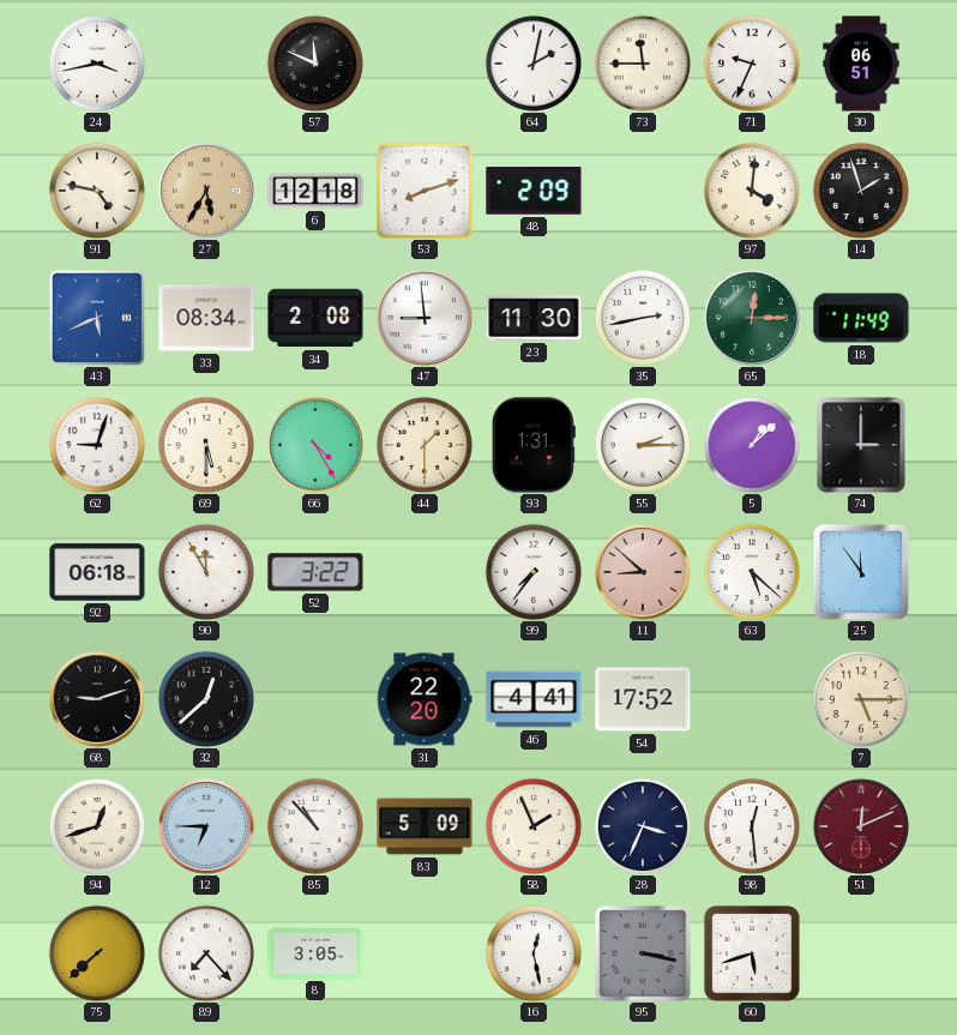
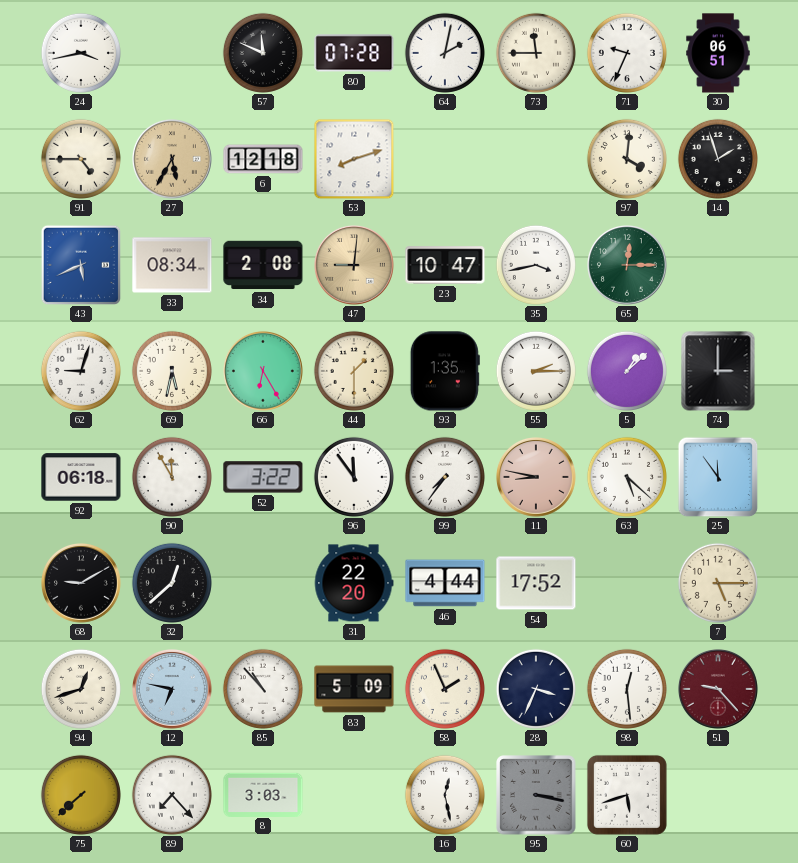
80: none -> 07:28
91: 4:47 -> 4:45
48: 2:09 -> none
47: 8:59 -> 9:01
47 dial: white -> champagne
23: 11:30 -> 10:47
35: 2:43 -> 3:43
18: 11:49 -> none
69: 5:30 -> 5:32
66: 4:25 -> 6:25
93: 1:31 -> 1:35
96: none -> 11:54
11: 8:52 -> 8:47
68: 9:12 -> 9:10
46: 4:41 -> 4:44
12: 6:45 -> 6:47
51: 12:11 -> 9:23
8: 3:05 -> 3:03
